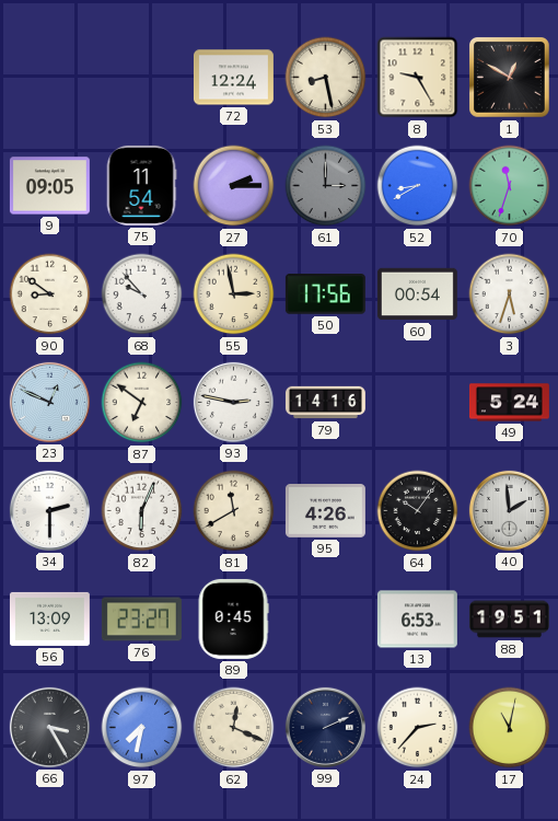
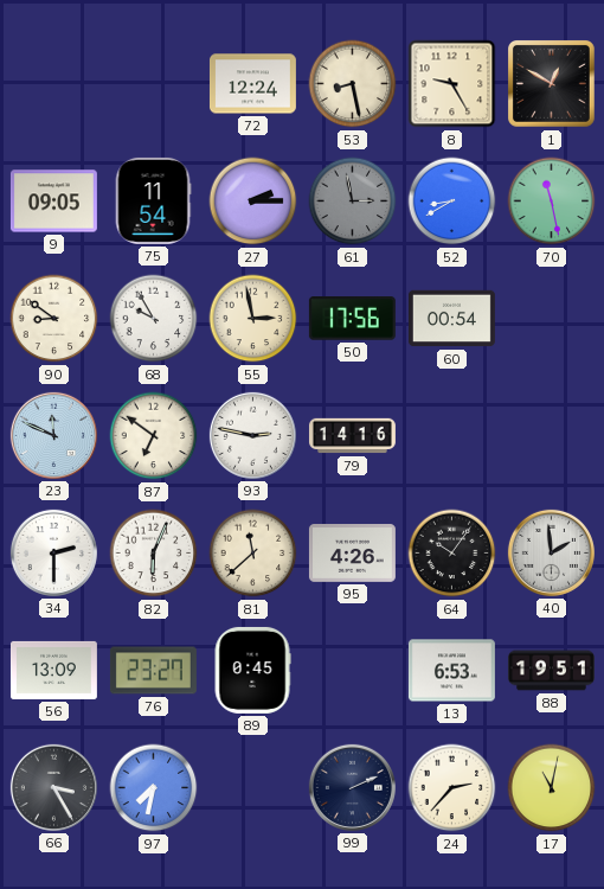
61: 3:00 -> 2:58
70: 11:33 -> 11:28
68: 9:53 -> 9:55
3: 5:33 -> none
23: 12:49 -> 11:49
49: 5:24 -> none
81: 11:40 -> 11:38
62: 12:19 -> none
